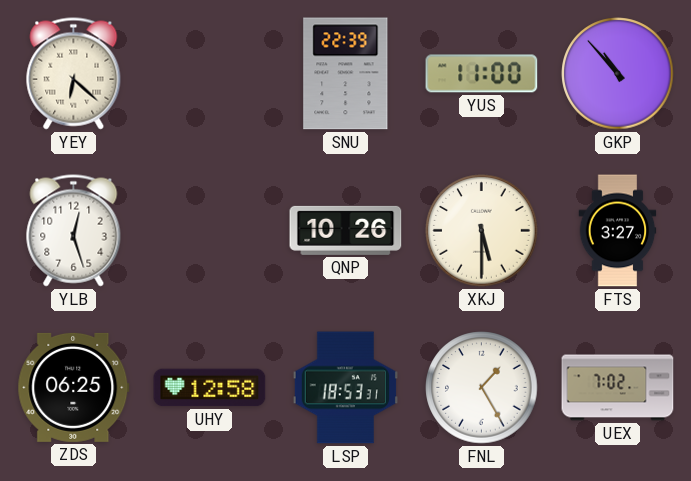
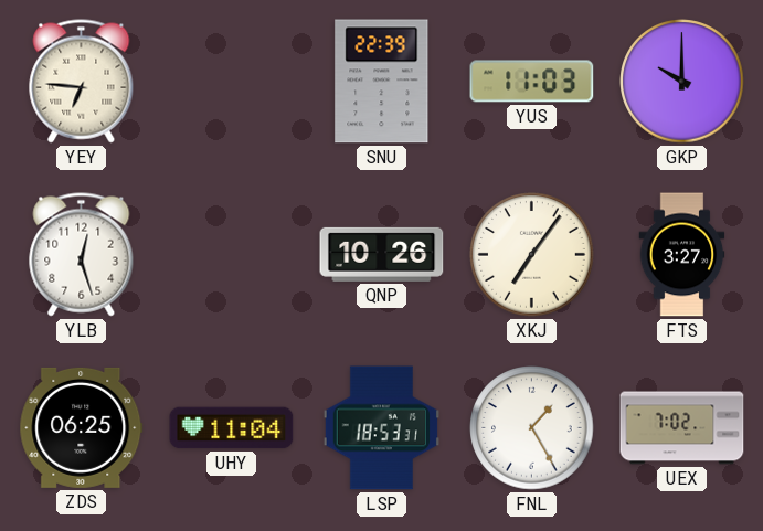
YEY: 6:22 -> 6:46
YUS: 11:00 -> 11:03
GKP: 10:53 -> 10:00
XKJ: 5:30 -> 7:06
UHY: 12:58 -> 11:04
